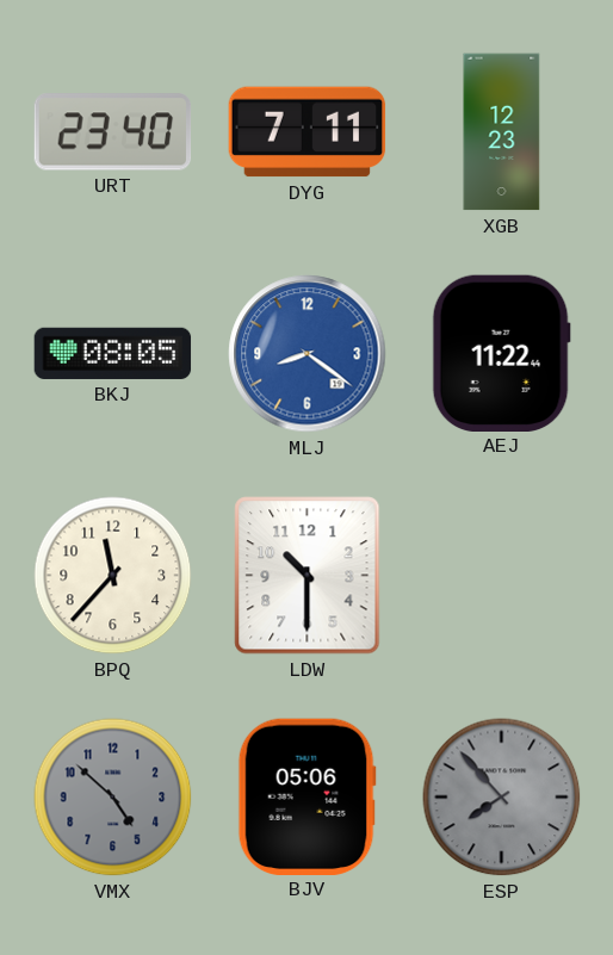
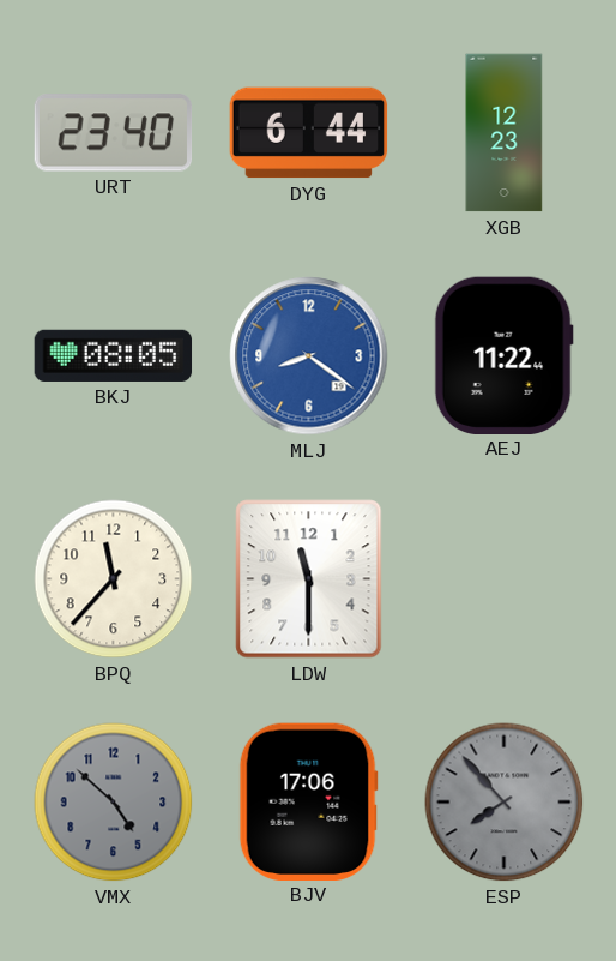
DYG: 7:11 -> 6:44
LDW: 10:30 -> 11:30
BJV: 05:06 -> 17:06
